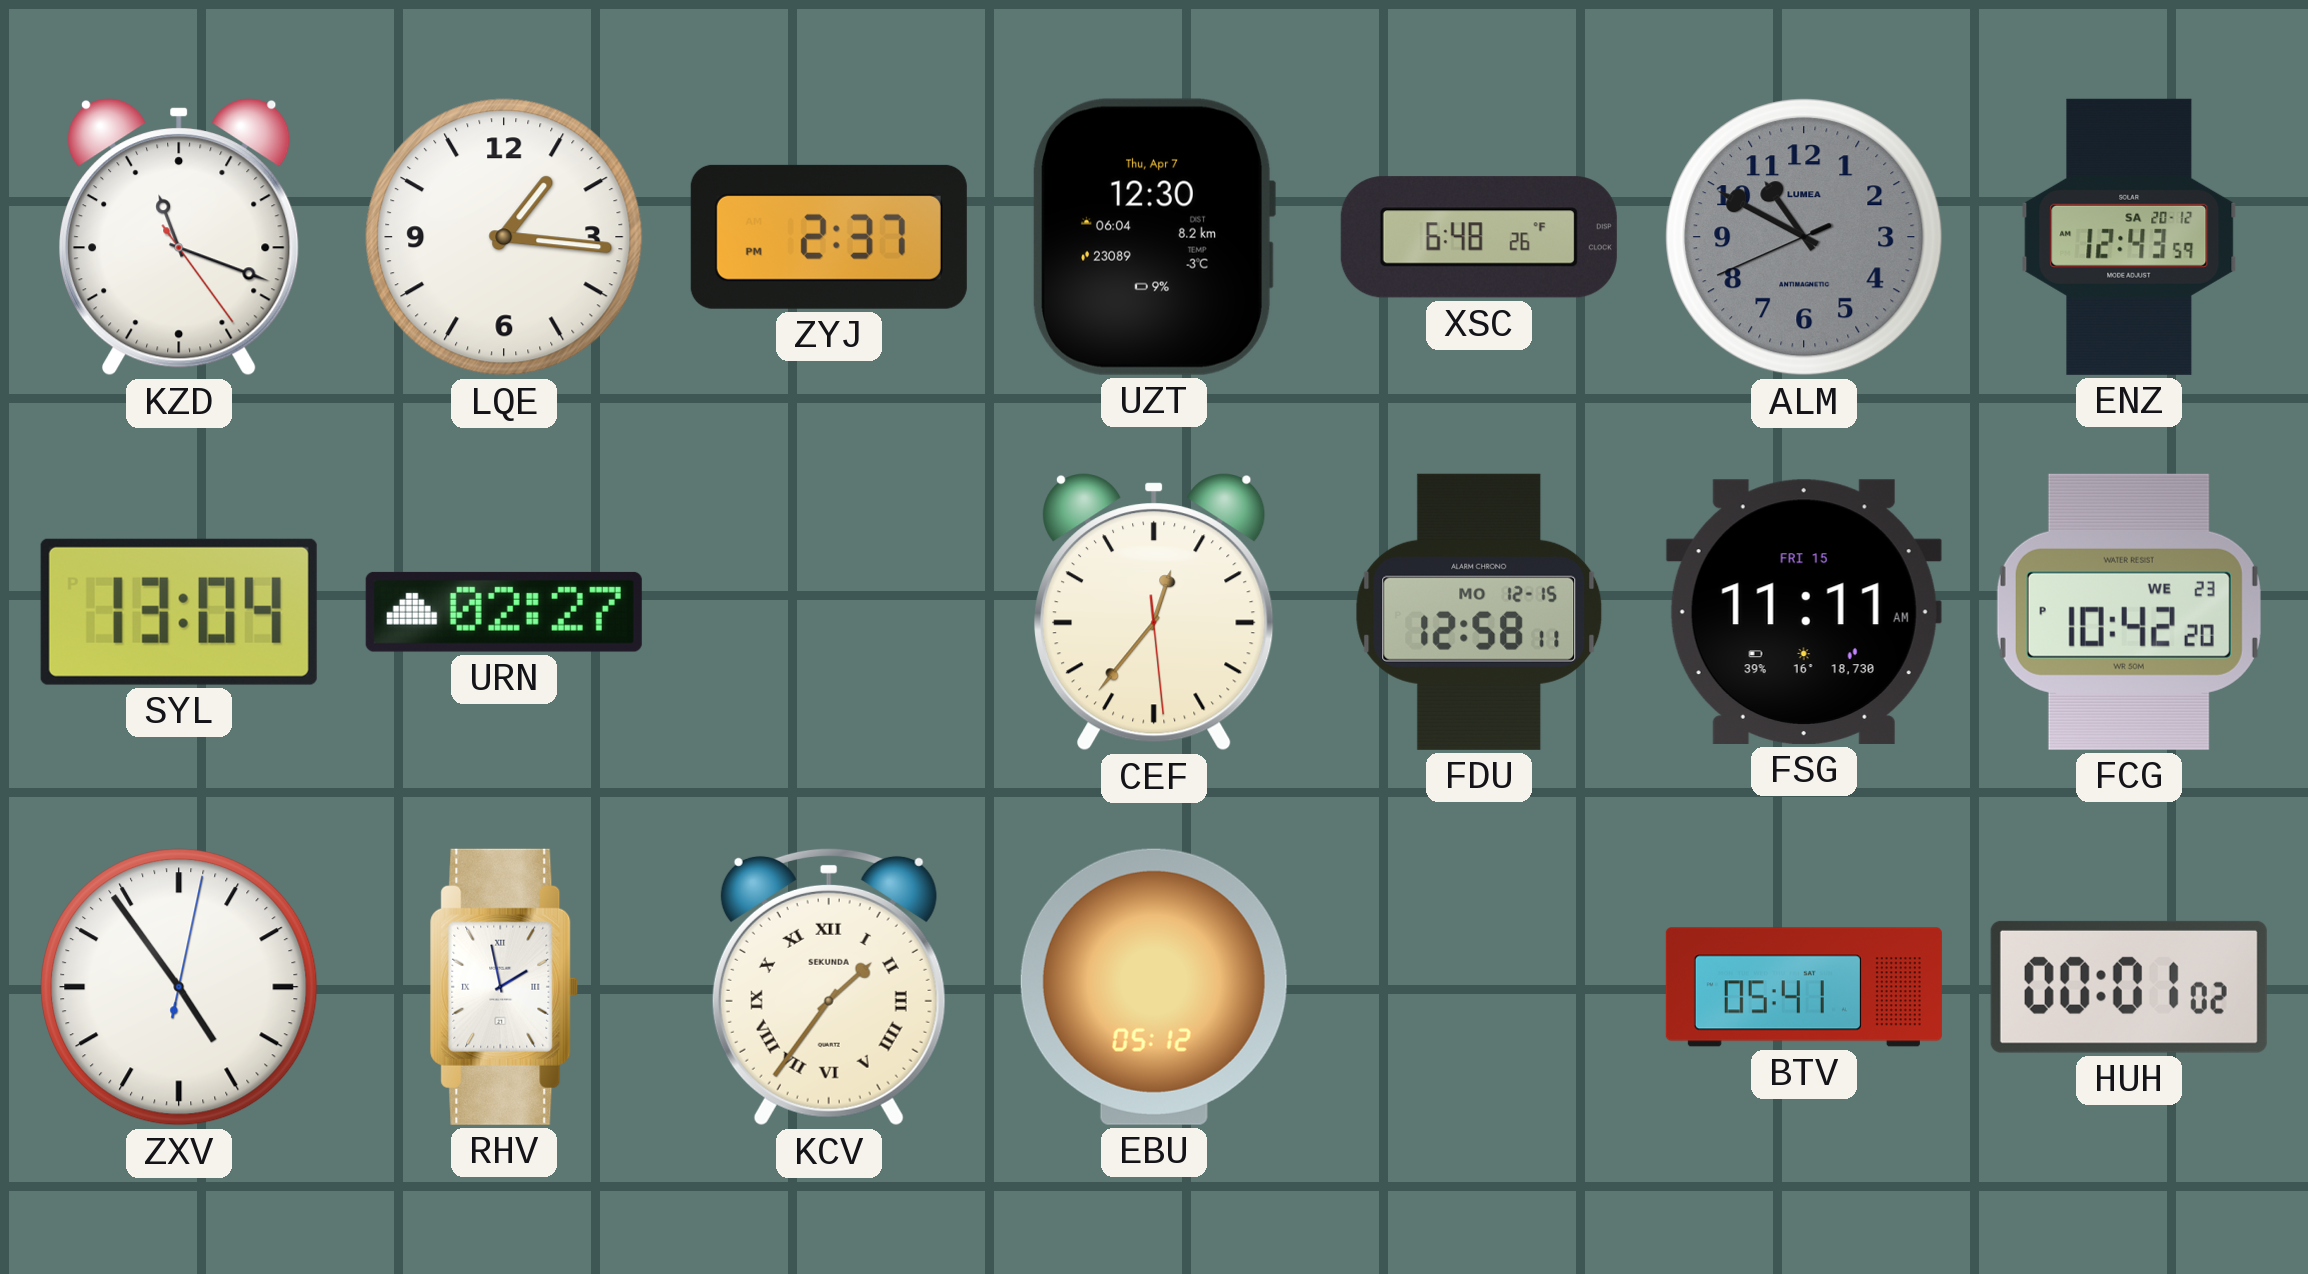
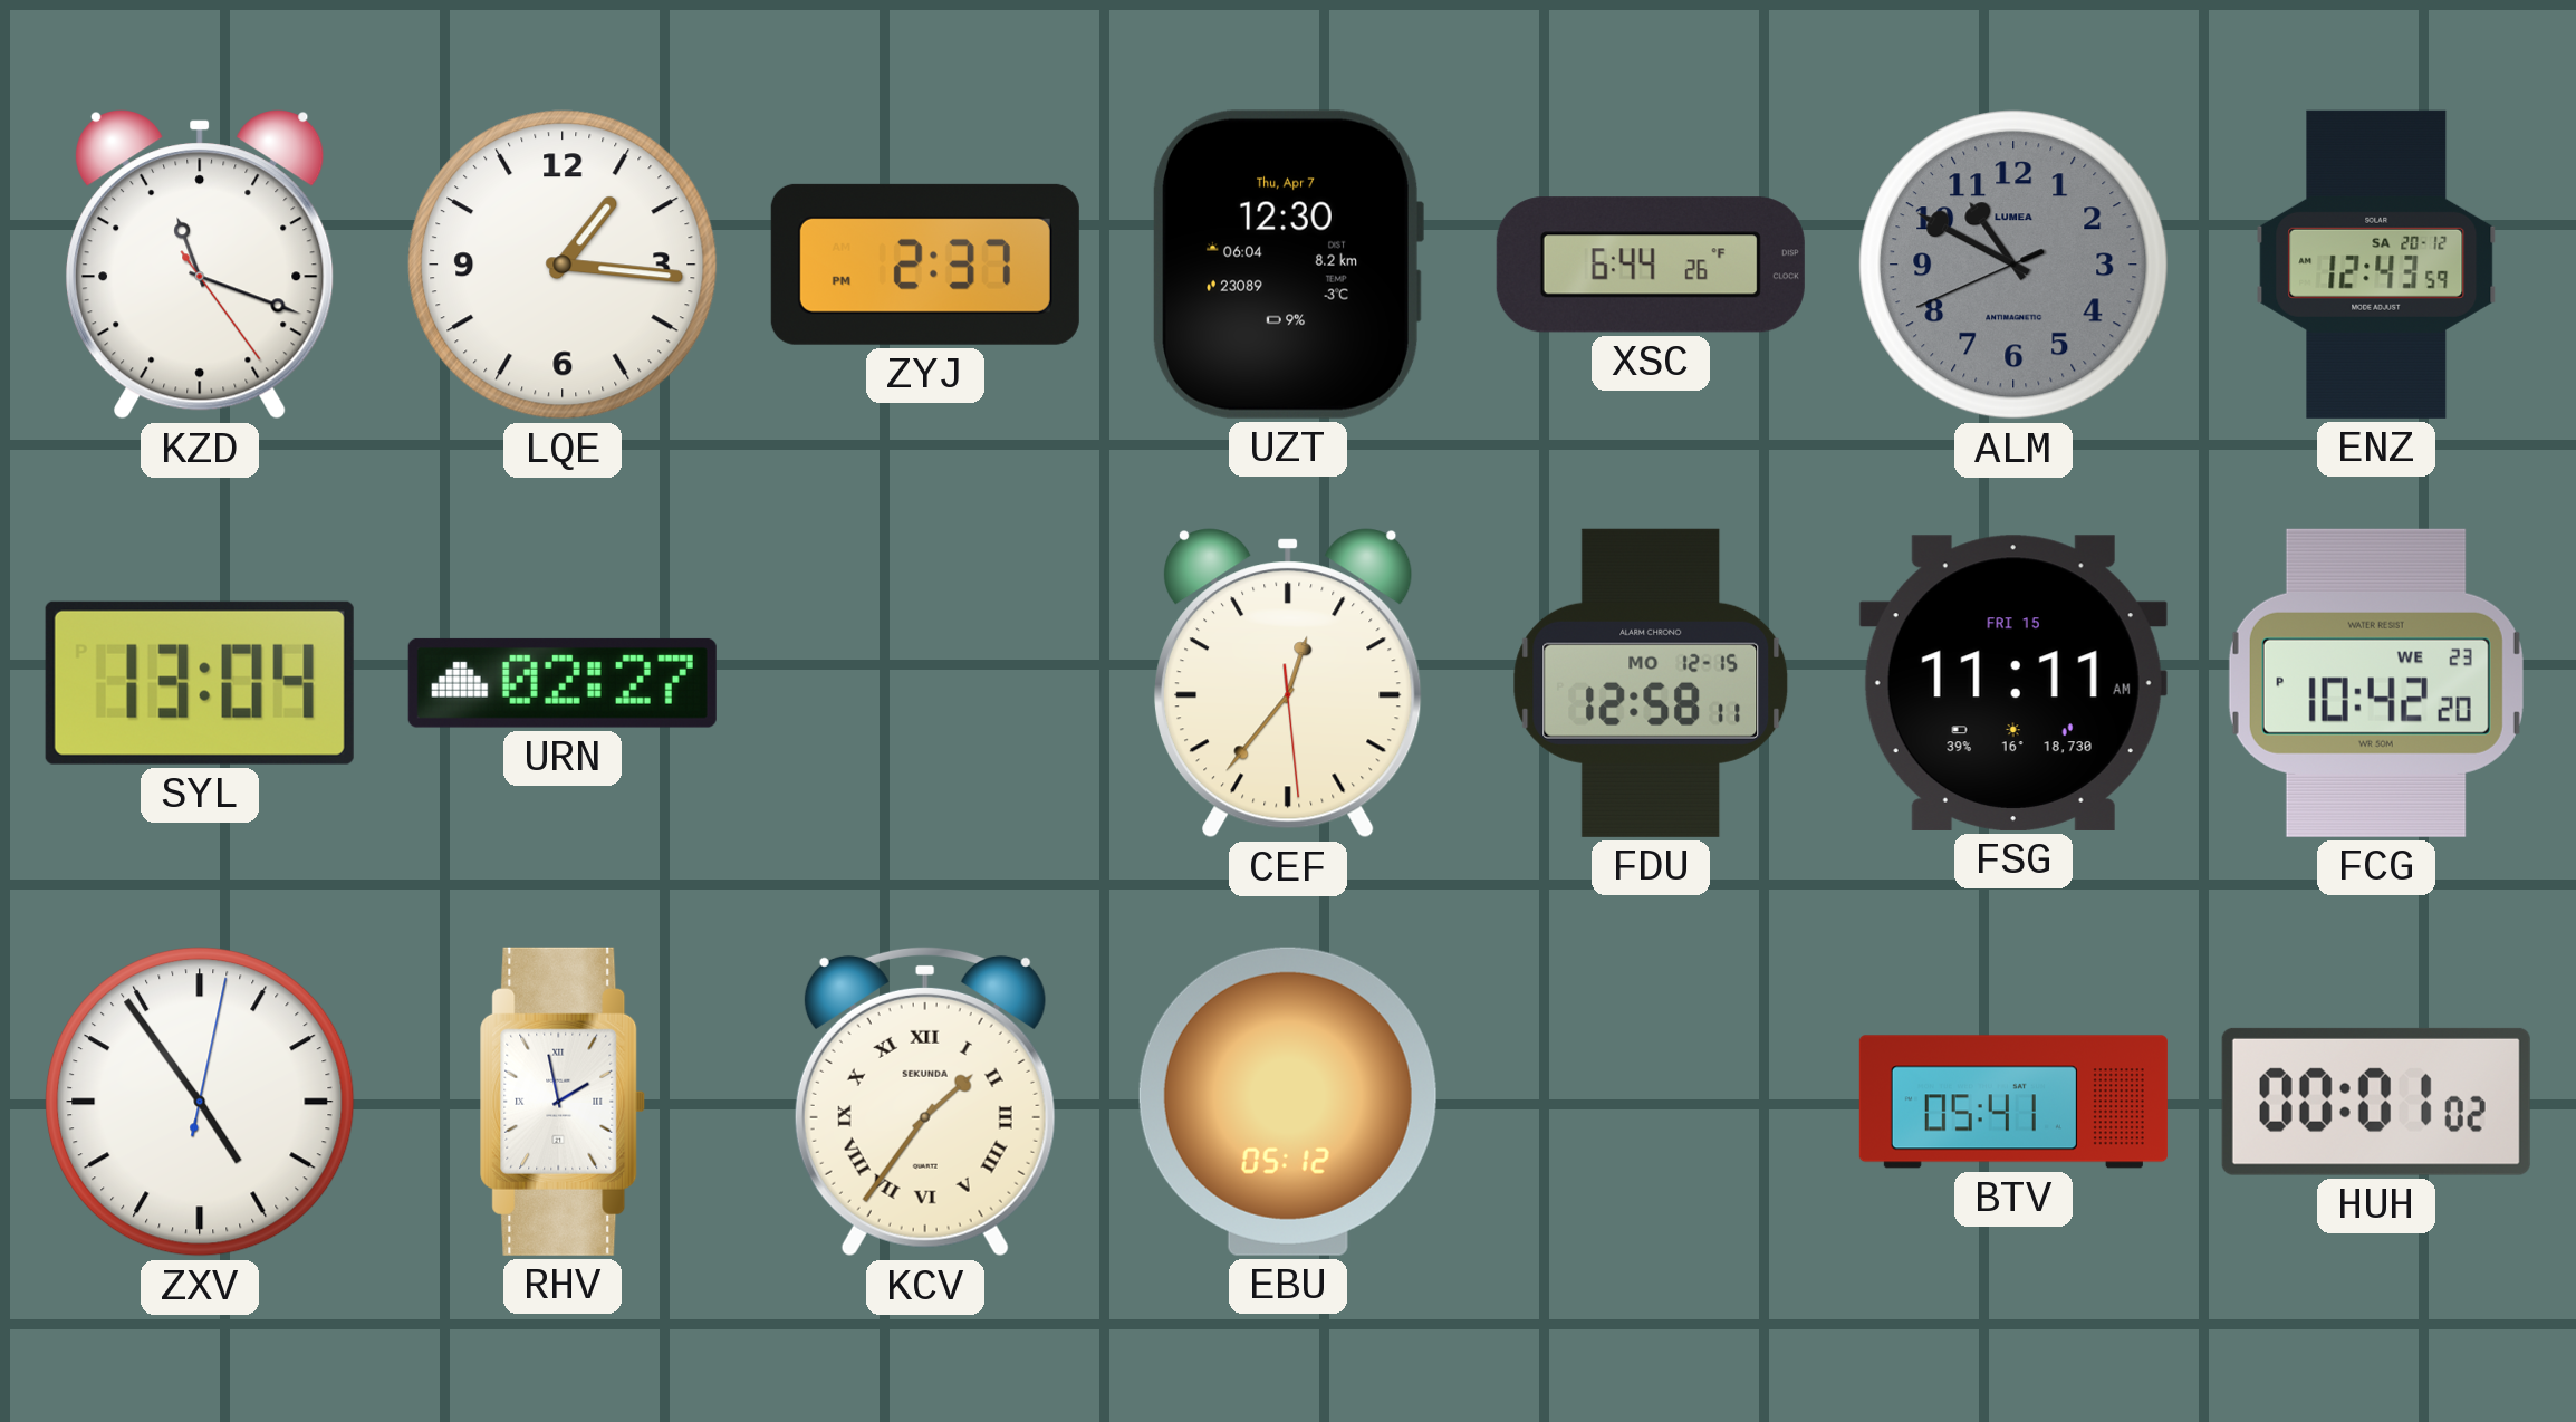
XSC: 6:48 -> 6:44
